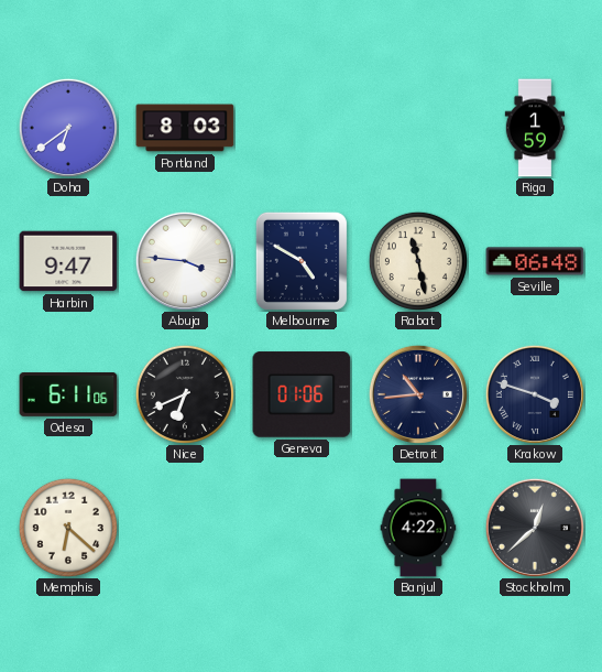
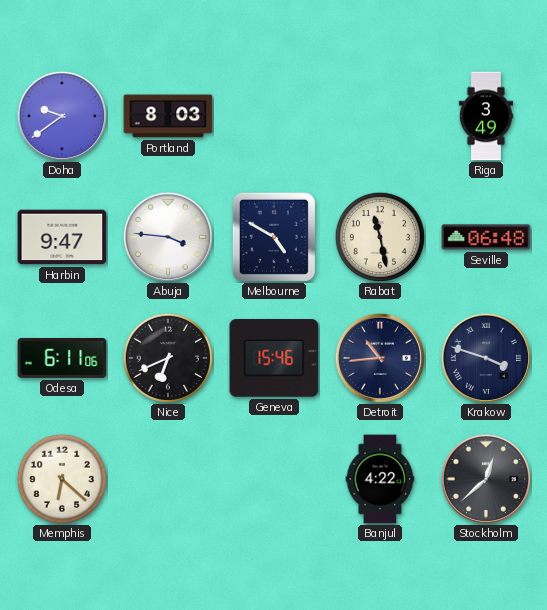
Doha: 6:39 -> 9:39
Riga: 1:59 -> 3:49
Geneva: 01:06 -> 15:46
